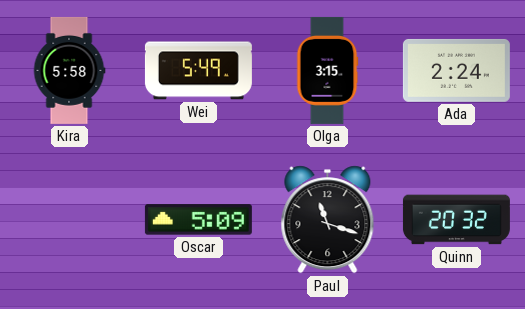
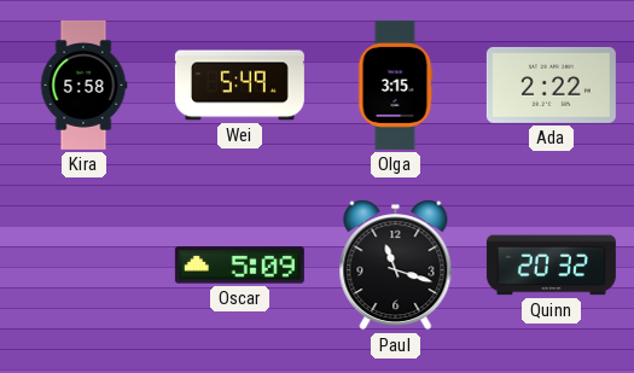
Ada: 2:24 -> 2:22
